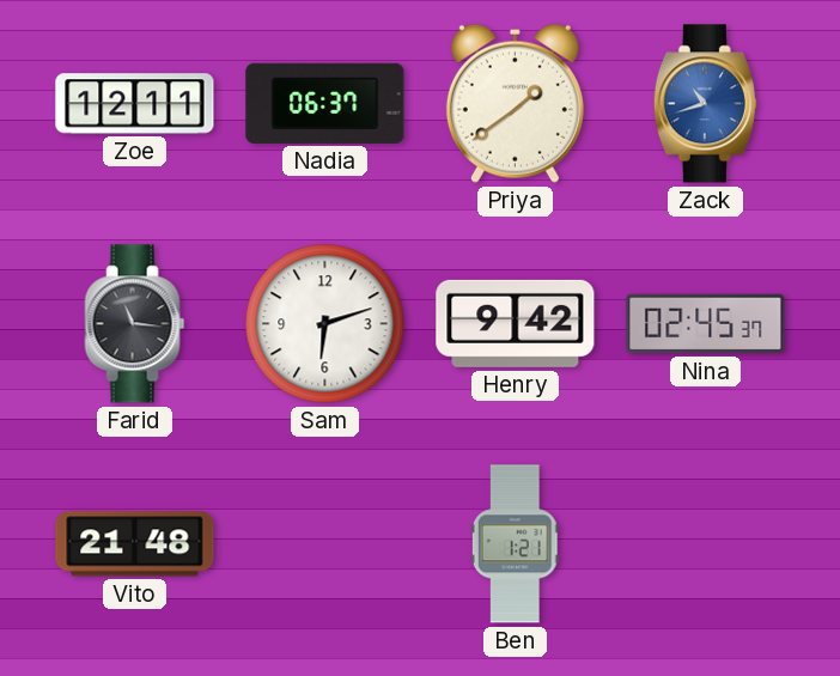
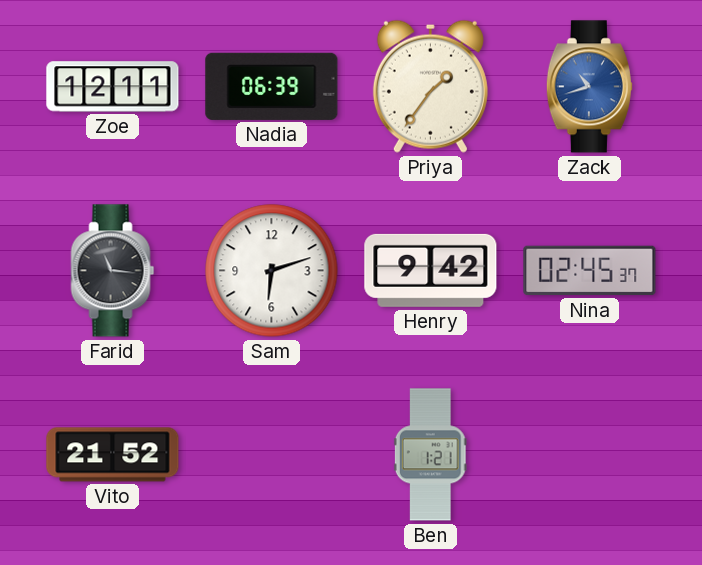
Nadia: 06:37 -> 06:39
Priya: 1:39 -> 1:36
Vito: 21:48 -> 21:52
